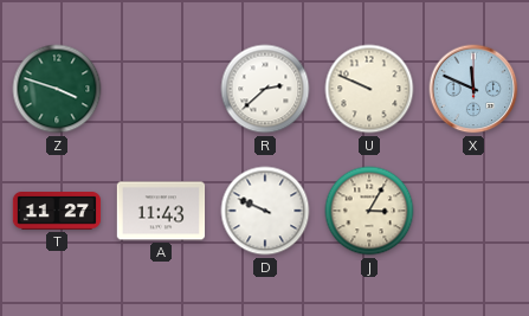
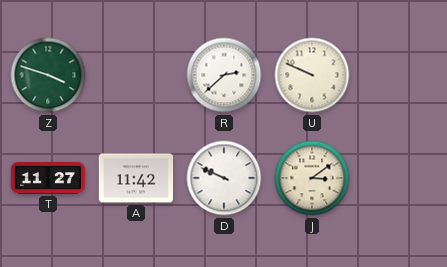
X: 11:49 -> none
A: 11:43 -> 11:42
J: 3:05 -> 3:09
